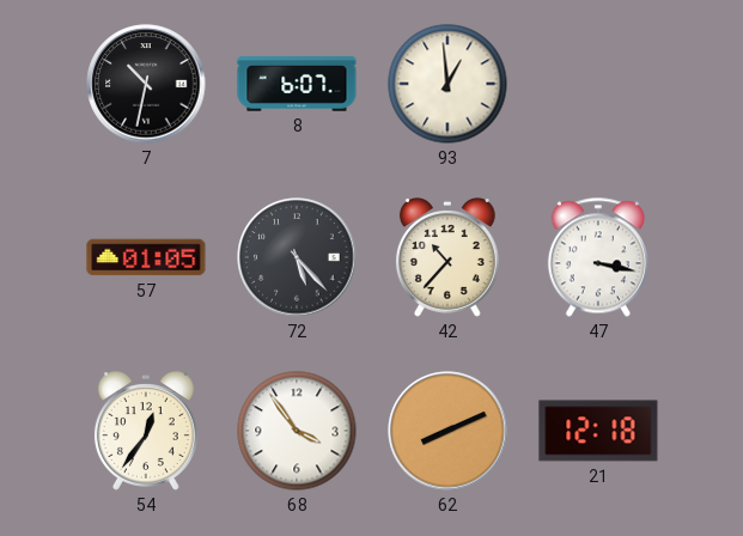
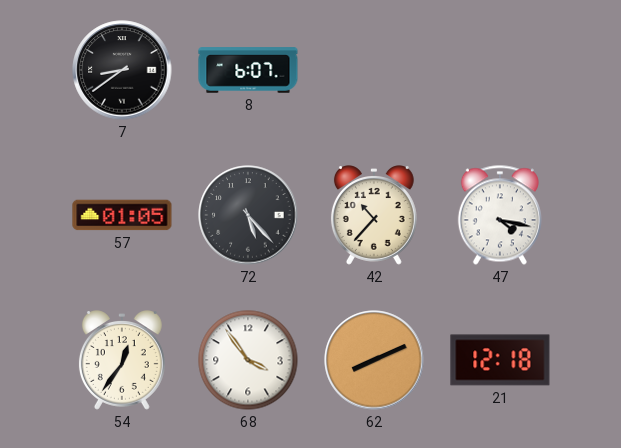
7: 10:32 -> 8:39
93: 12:59 -> none
47: 3:17 -> 4:17
